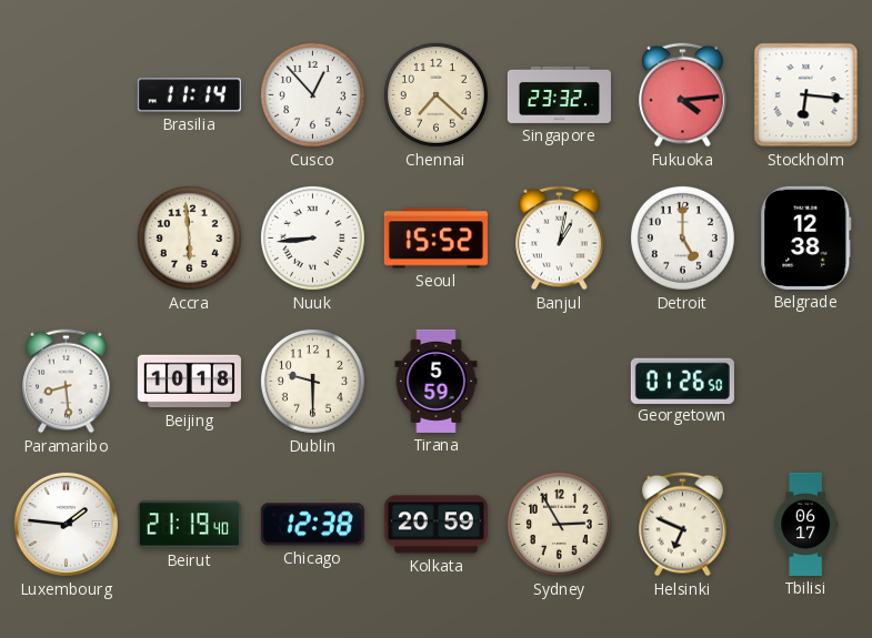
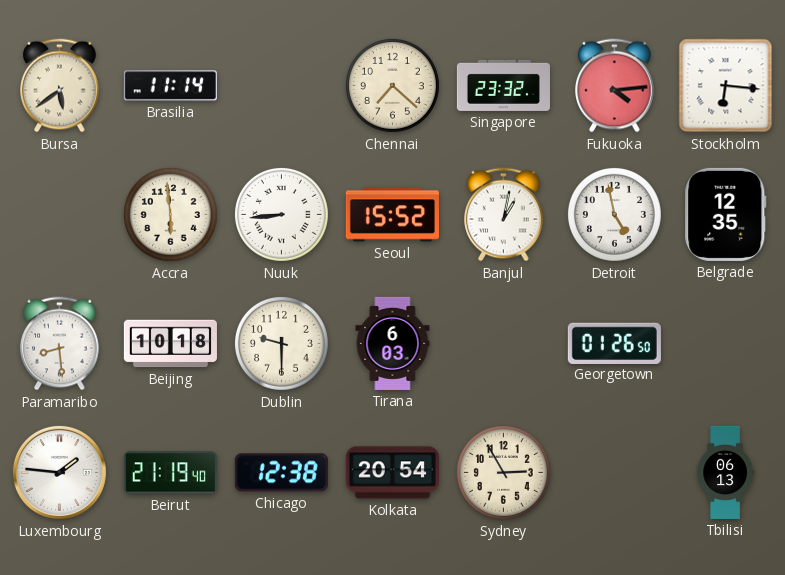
Bursa: none -> 5:39
Cusco: 12:53 -> none
Detroit: 5:00 -> 4:58
Belgrade: 12:38 -> 12:35
Tirana: 5:59 -> 6:03
Kolkata: 20:59 -> 20:54
Helsinki: 6:49 -> none
Tbilisi: 06:17 -> 06:13
